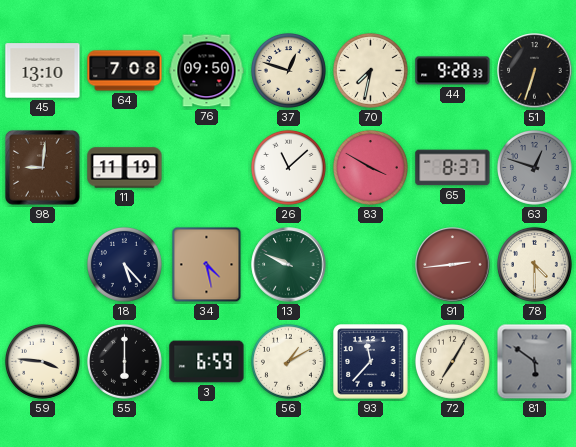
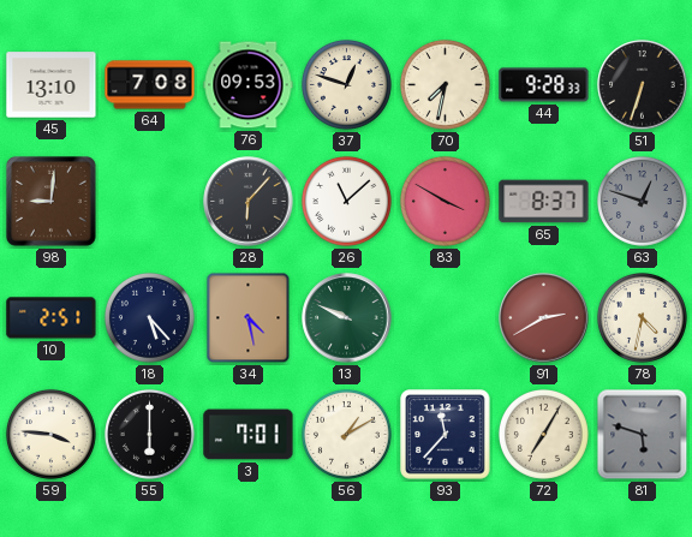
76: 09:50 -> 09:53
11: 11:19 -> none
28: none -> 6:07
10: none -> 2:51
91: 2:44 -> 2:40
78: 4:30 -> 4:32
3: 6:59 -> 7:01
81: 5:51 -> 5:48
